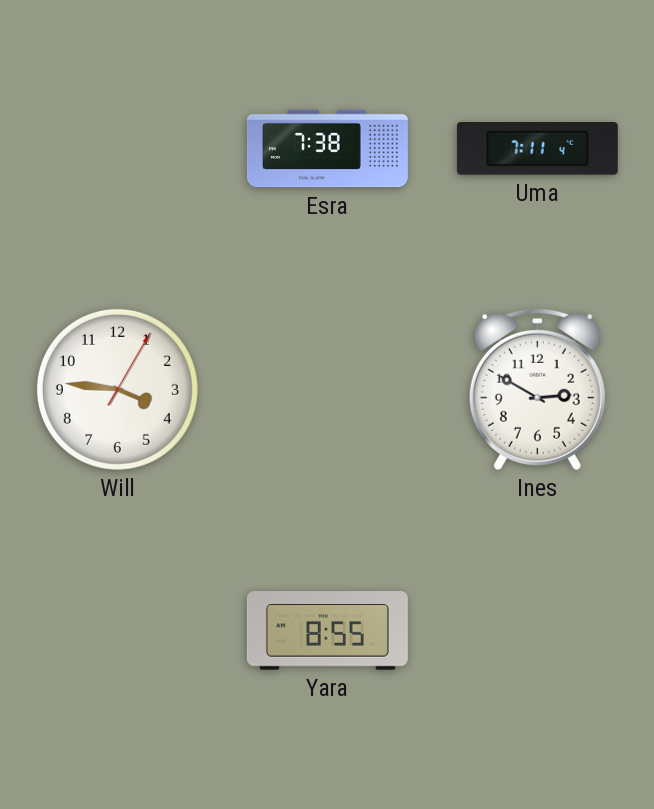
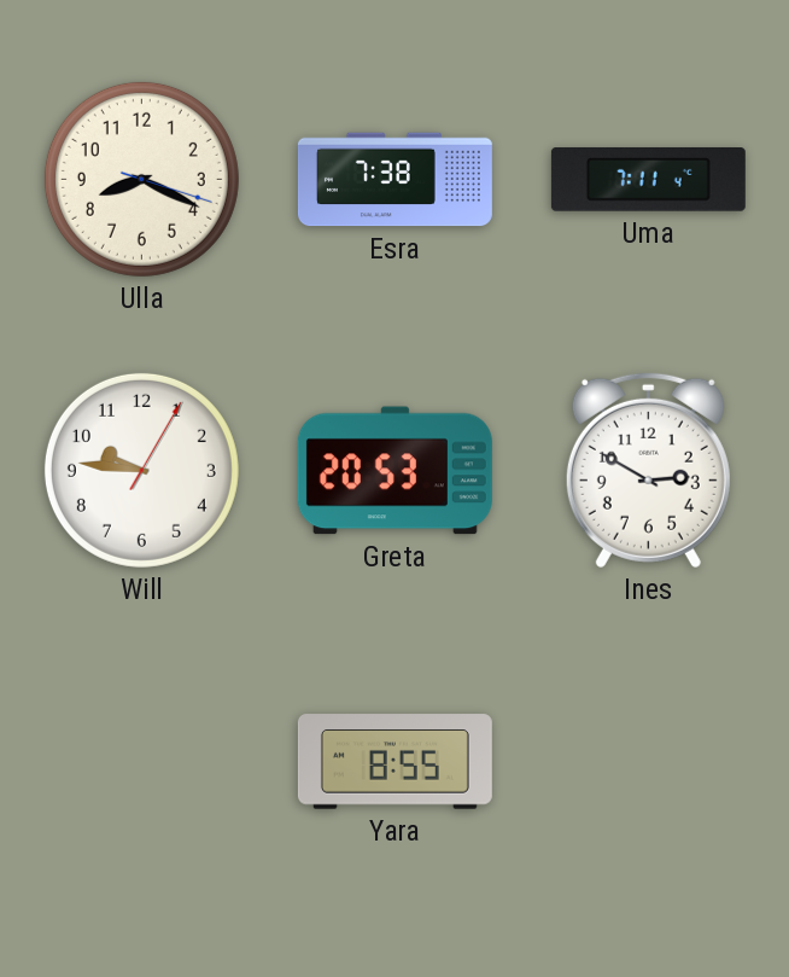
Ulla: none -> 8:19
Will: 3:46 -> 9:46
Greta: none -> 20:53
